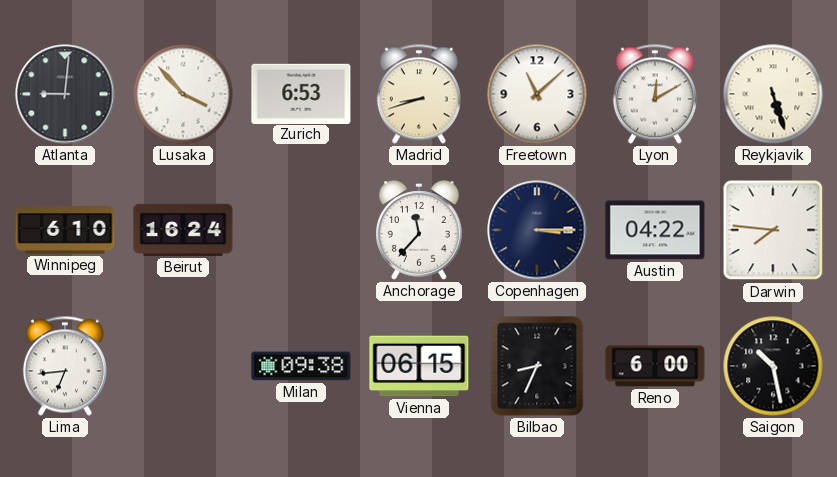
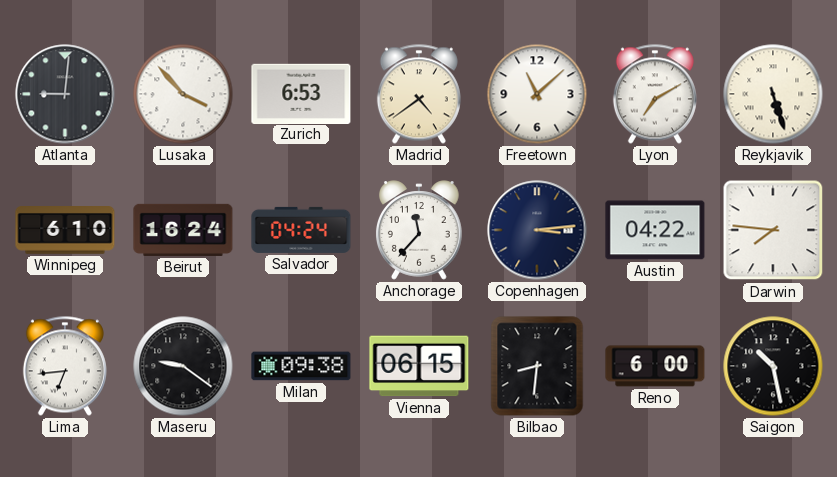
Madrid: 8:42 -> 4:39
Lyon: 12:10 -> 7:10
Salvador: none -> 04:24
Copenhagen: 3:15 -> 3:14
Maseru: none -> 9:21
Bilbao: 8:34 -> 8:31
